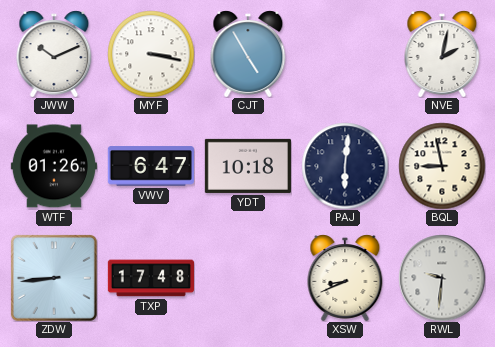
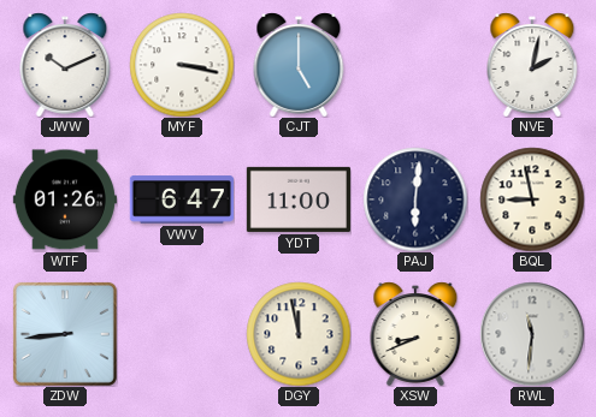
CJT: 4:55 -> 5:00
YDT: 10:18 -> 11:00
TXP: 17:48 -> none
DGY: none -> 11:58
RWL: 9:31 -> 11:31
